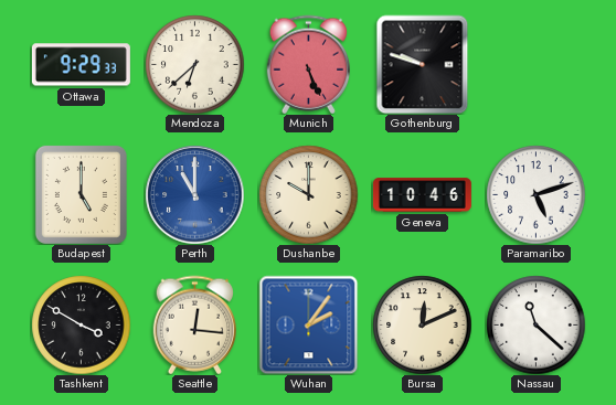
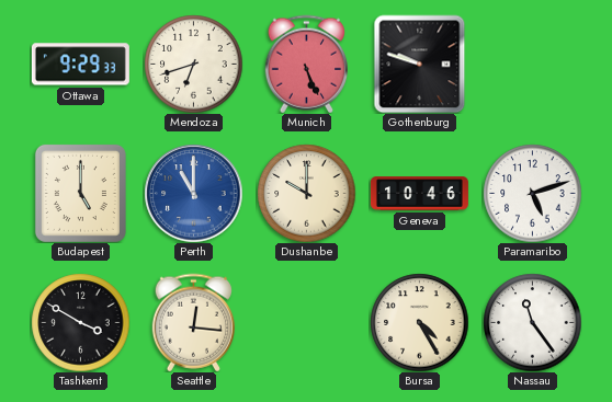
Mendoza: 6:38 -> 6:42
Wuhan: 2:06 -> none
Bursa: 12:11 -> 4:25
Nassau: 11:22 -> 11:24
